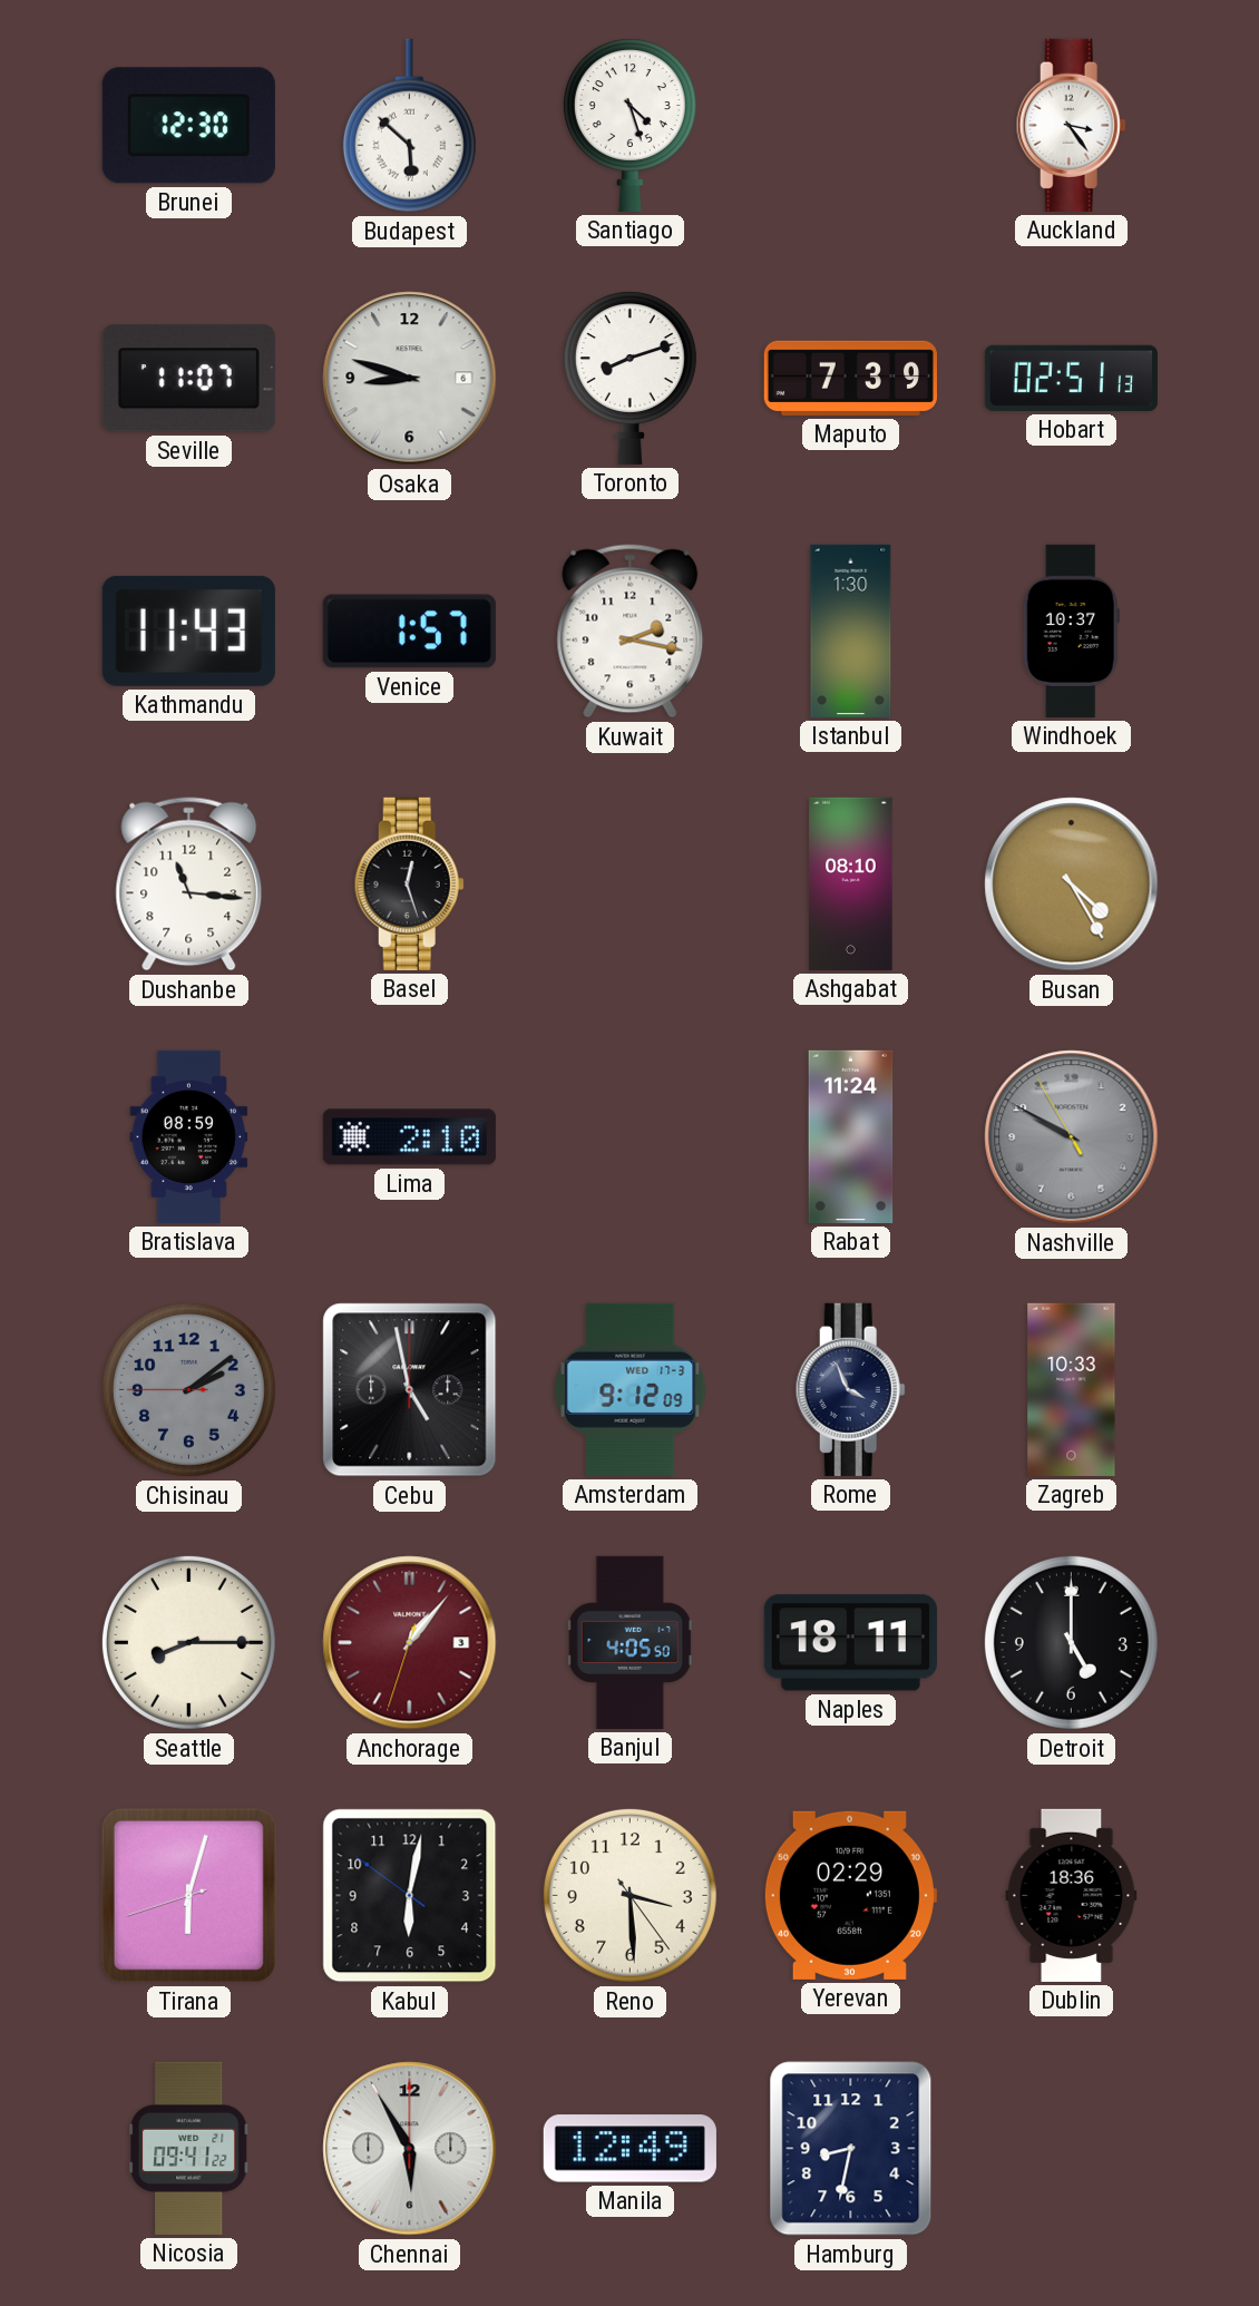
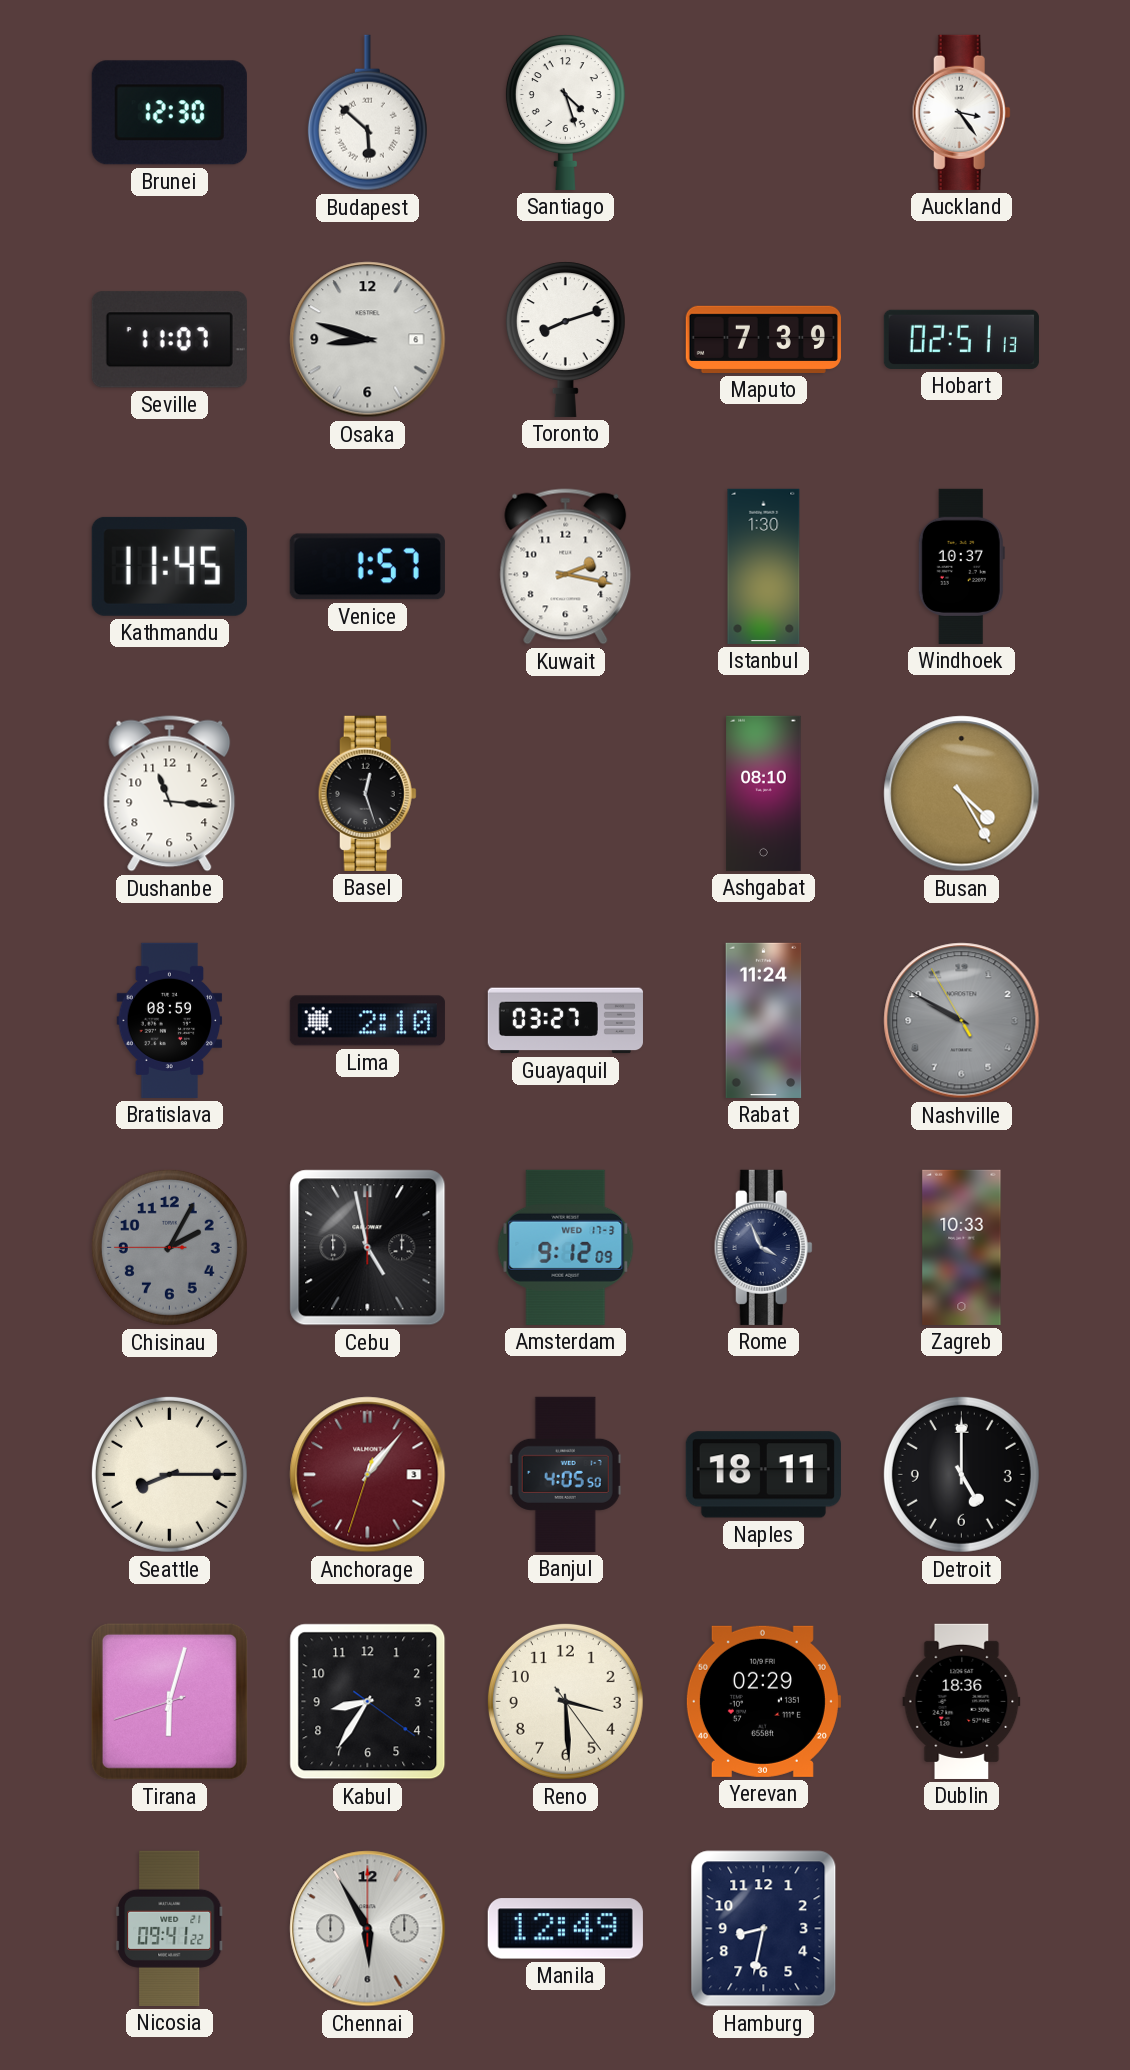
Kathmandu: 11:43 -> 11:45
Guayaquil: none -> 03:27
Chisinau: 2:08 -> 2:04
Kabul: 6:01 -> 8:35
